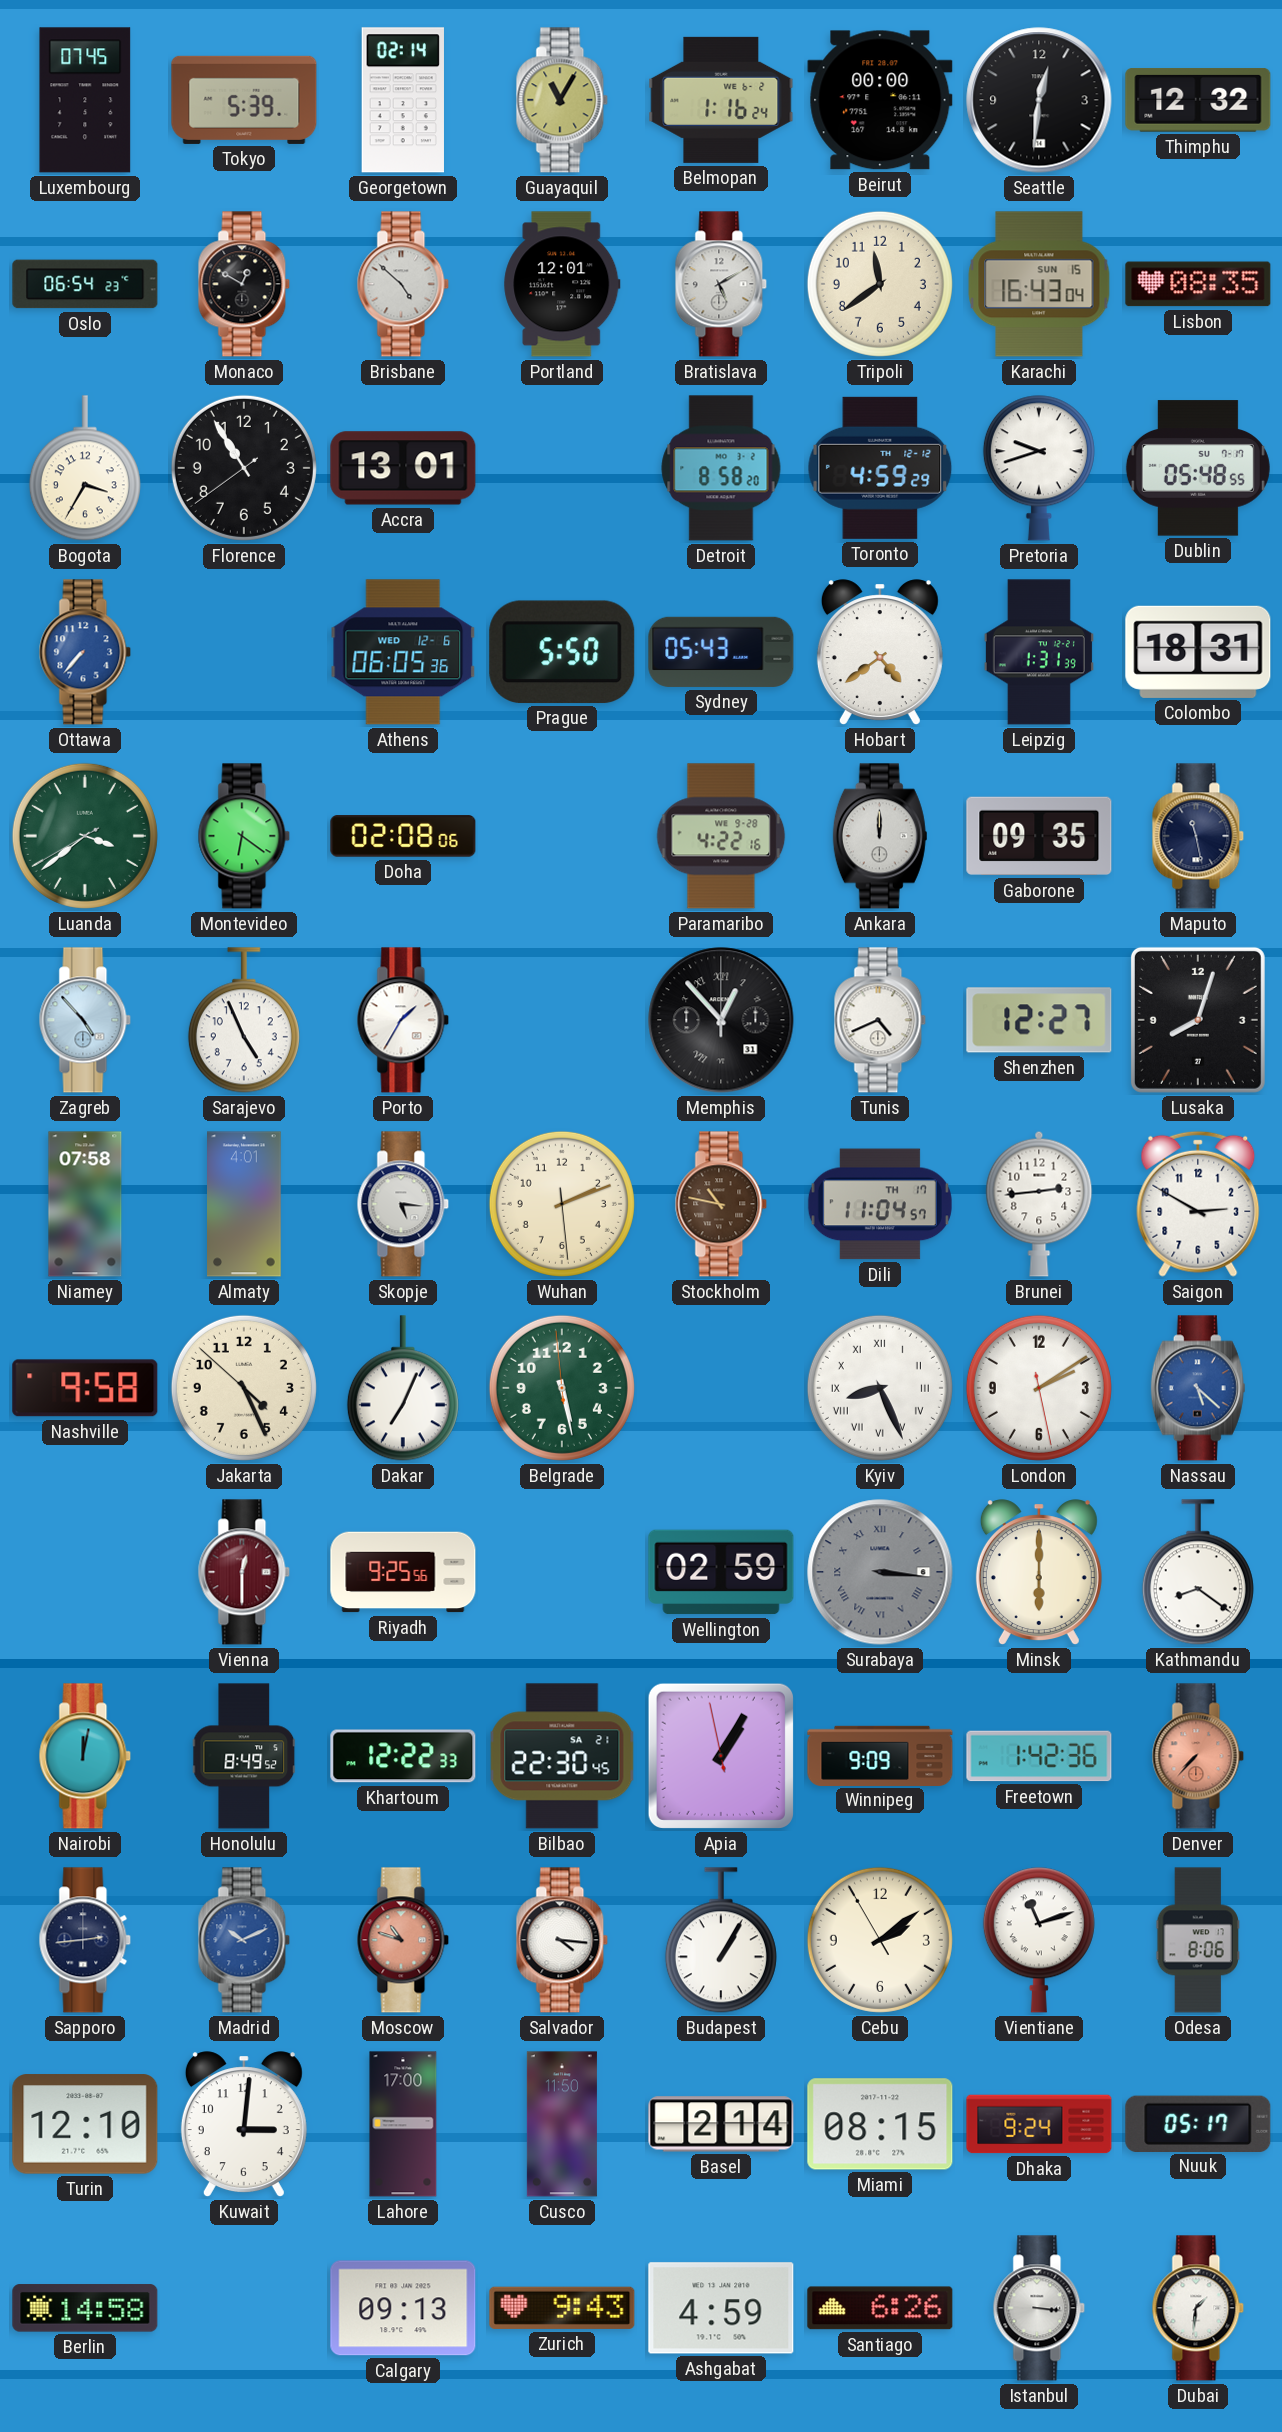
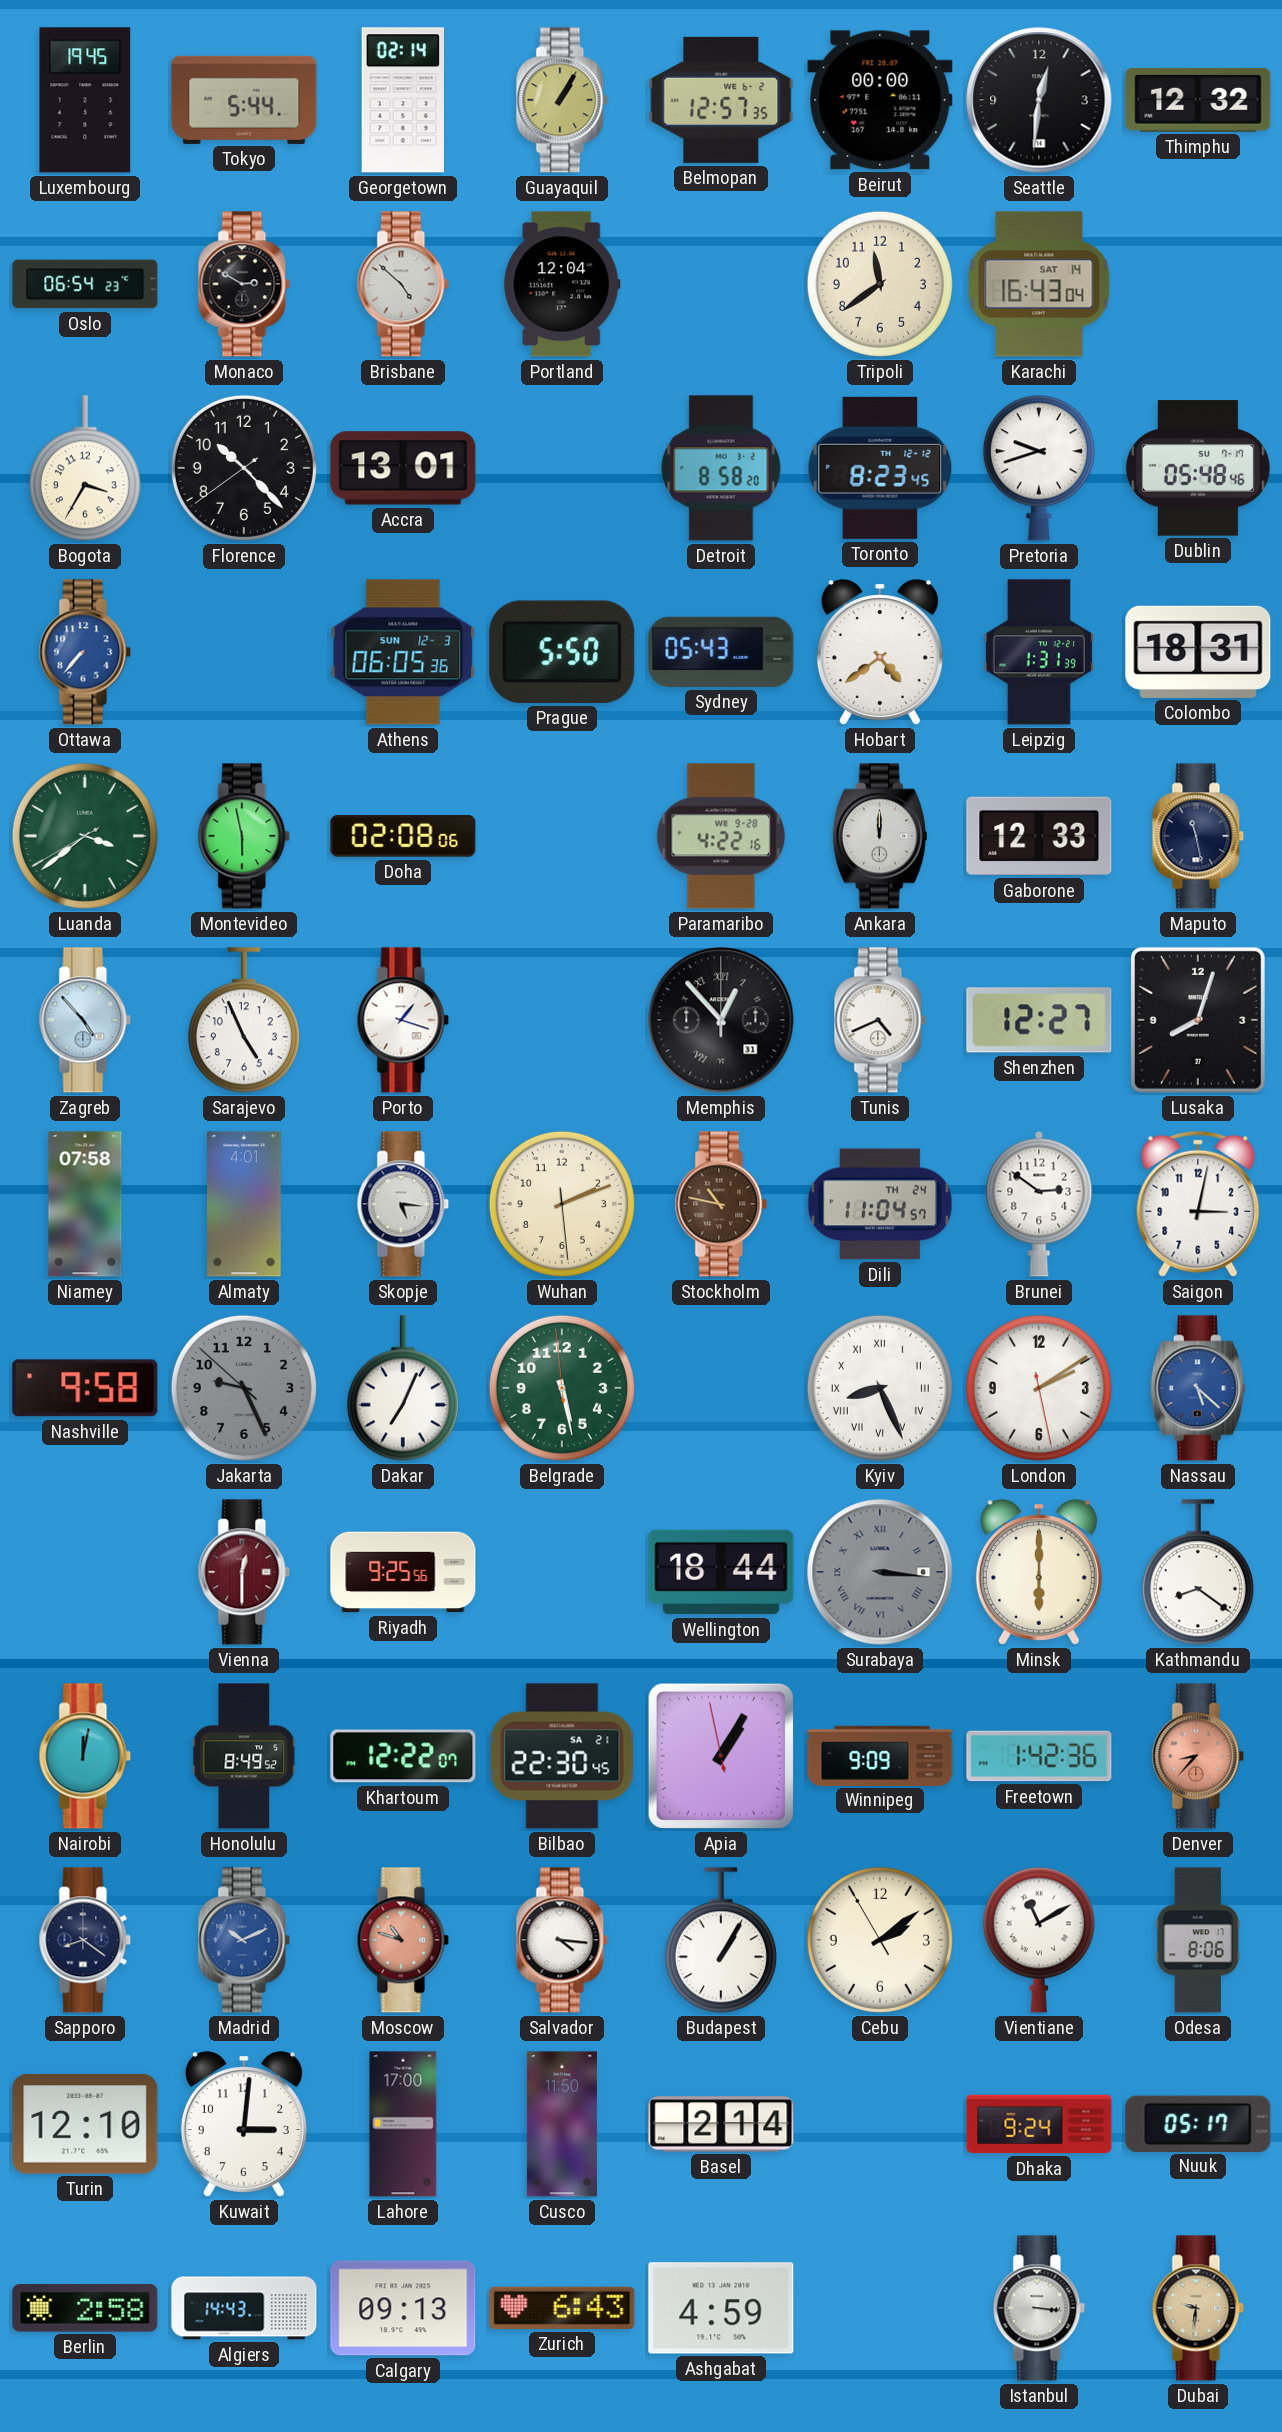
Luxembourg: 07:45 -> 19:45
Tokyo: 5:39 -> 5:44
Guayaquil: 11:05 -> 1:05
Belmopan: 1:16 -> 12:57
Monaco: 12:50 -> 2:50
Portland: 12:01 -> 12:04
Bratislava: 5:10 -> none
Karachi date: SUN 15 -> SAT 14
Lisbon: 08:35 -> none
Florence: 10:54 -> 10:22
Toronto: 4:59 -> 8:23
Dublin: 05:48:55 -> 05:48:46
Athens date: WED 12-6 -> SUN 12-3
Montevideo: 6:21 -> 5:58
Gaborone: 09:35 -> 12:33
Porto: 1:35 -> 1:18
Dili date: TH 17 -> TH 24
Brunei: 2:44 -> 2:51
Saigon: 2:50 -> 3:02
Jakarta: 4:25 -> 9:25
Jakarta dial: cream -> grey
Wellington: 02:59 -> 18:44
Khartoum: 12:22:33 -> 12:22:07
Denver: 7:37 -> 8:37
Sapporo: 2:44 -> 8:21
Vientiane: 11:12 -> 11:10
Miami: 08:15 -> none
Berlin: 14:58 -> 2:58
Algiers: none -> 14:43
Zurich: 9:43 -> 6:43
Santiago: 6:26 -> none
Dubai: 1:31 -> 9:31
Dubai dial: white -> champagne
